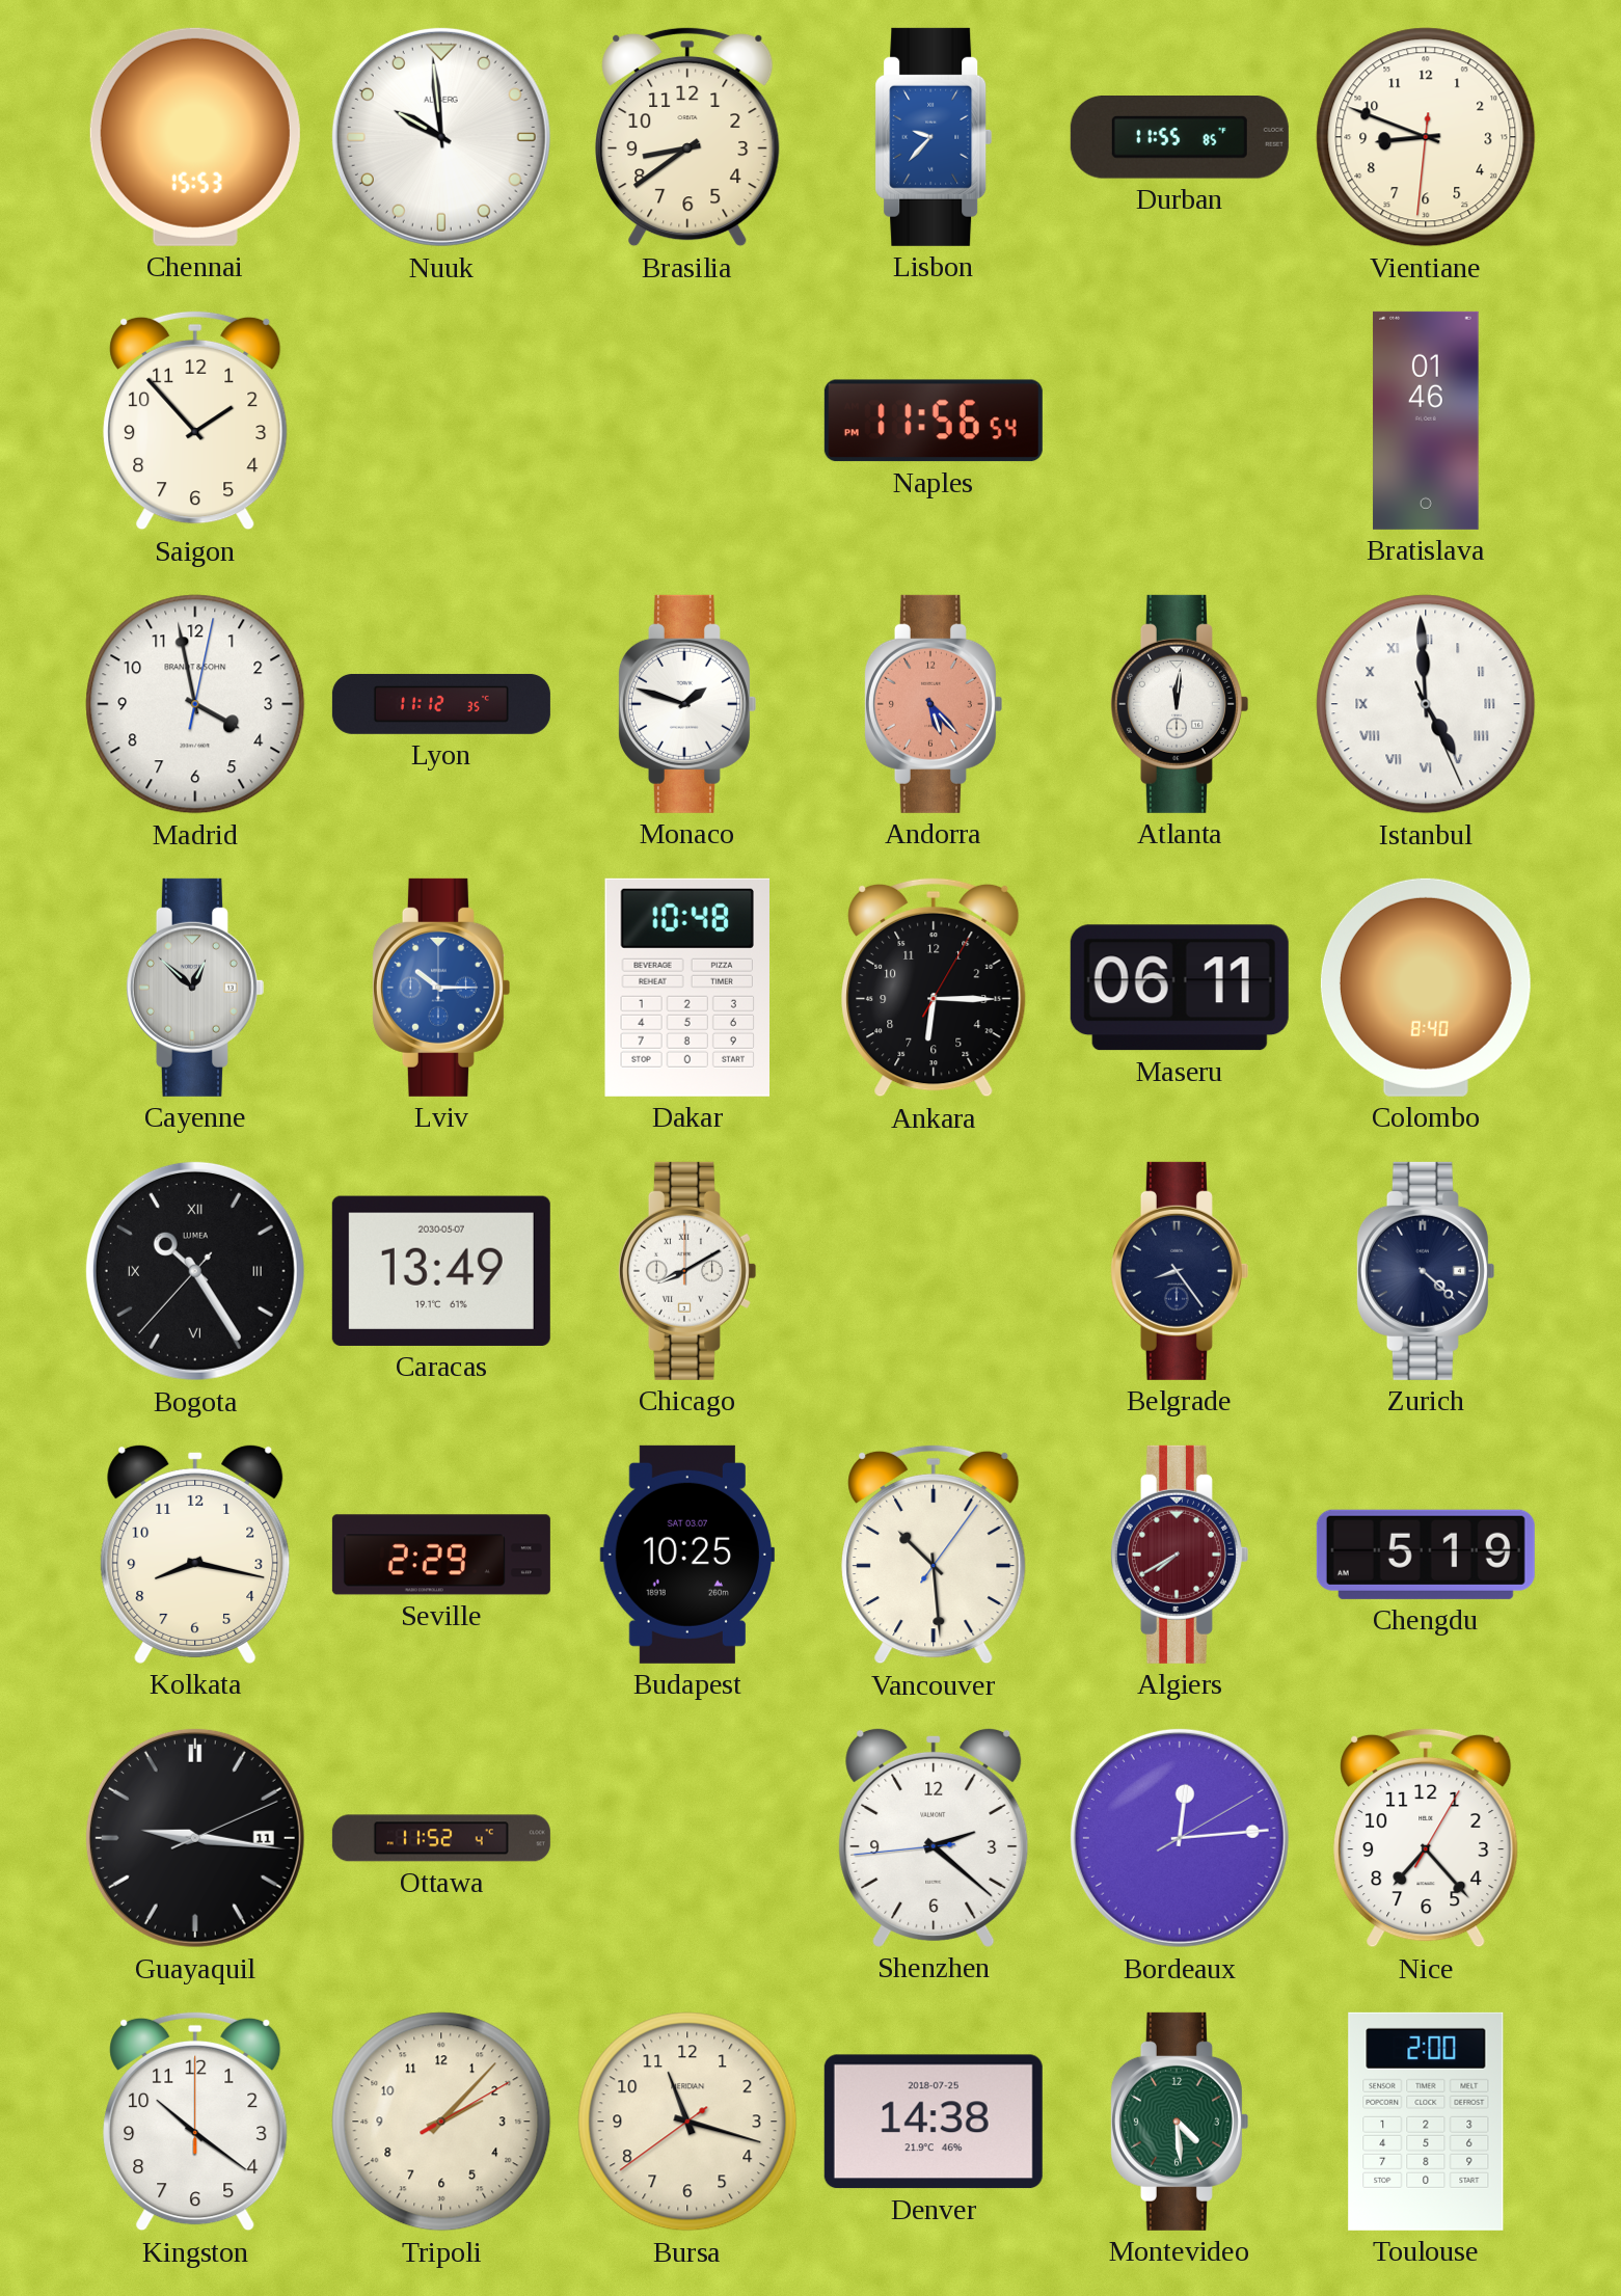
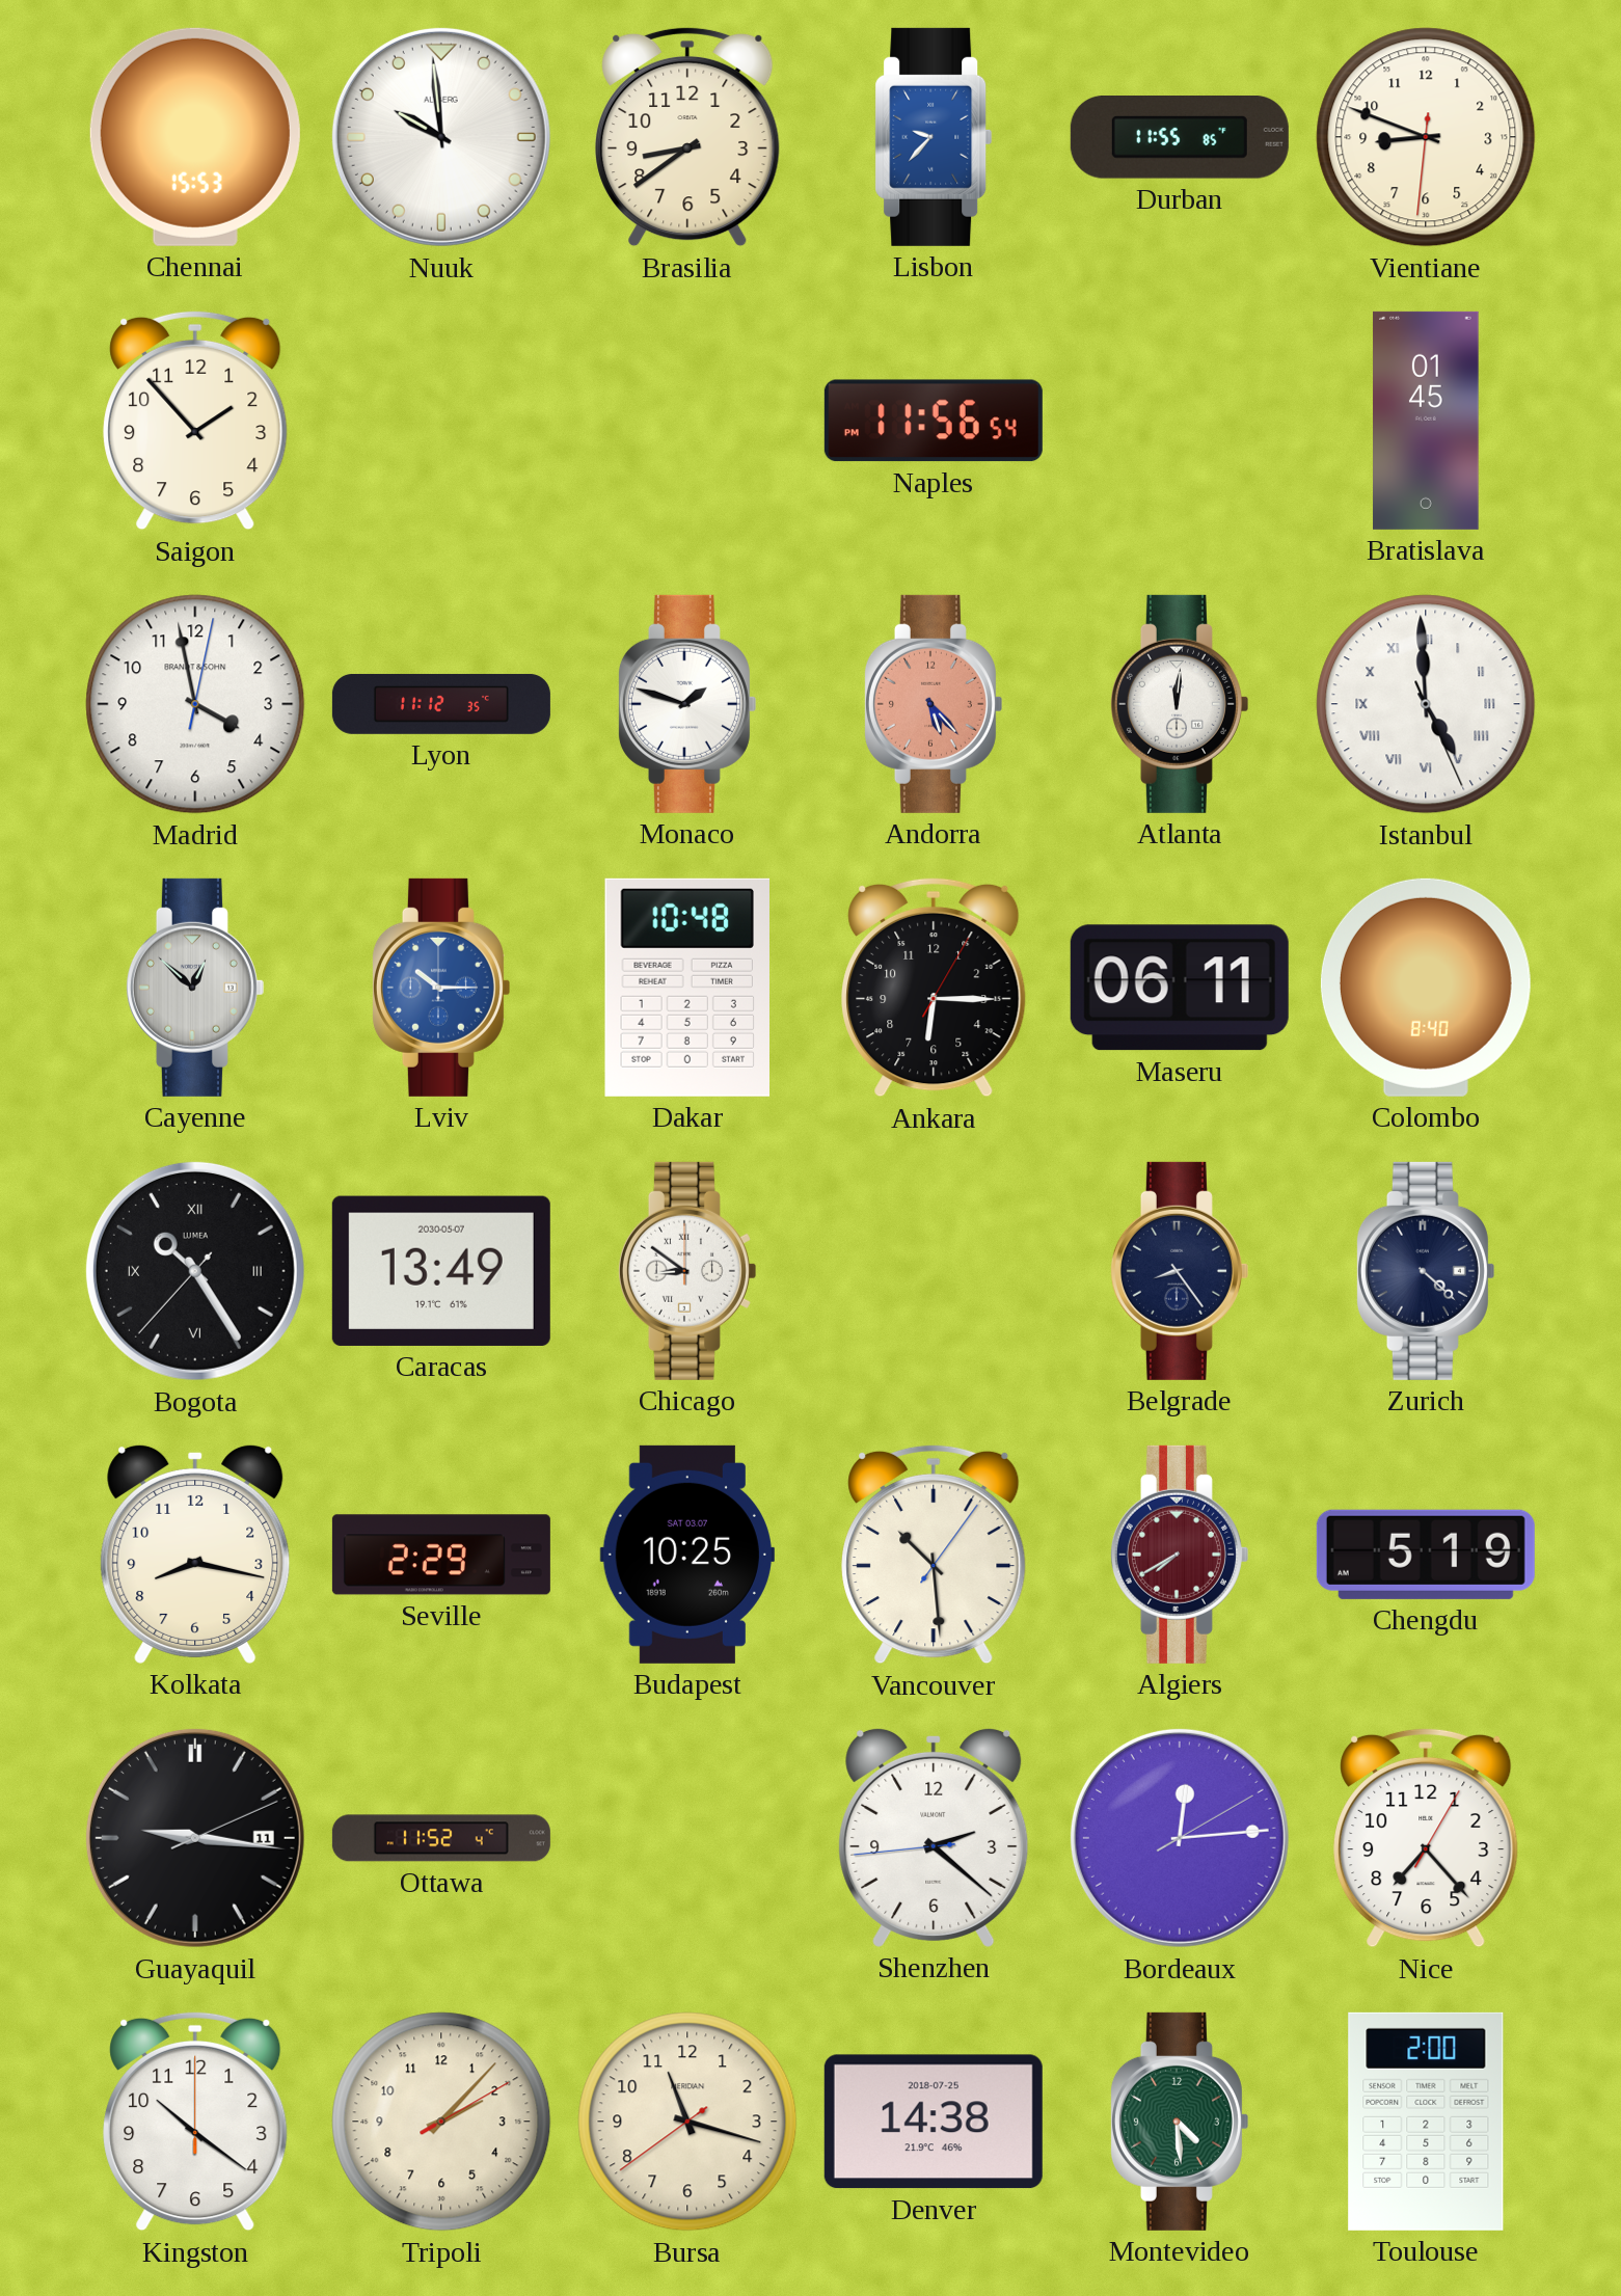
Bratislava: 01:46 -> 01:45
Chicago: 8:10 -> 8:51
